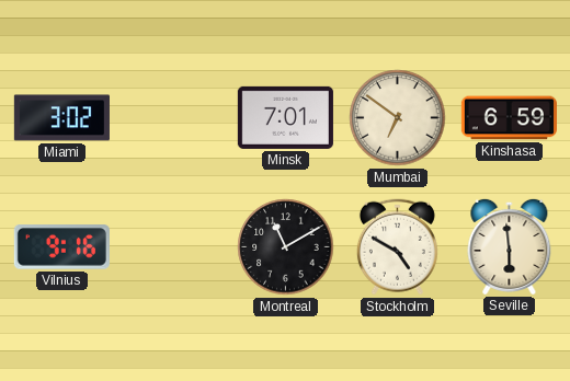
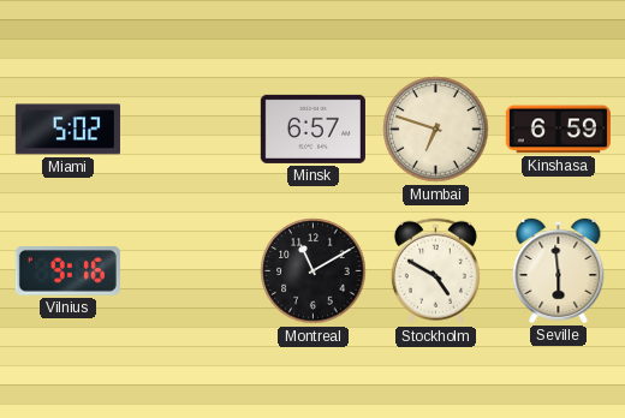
Miami: 3:02 -> 5:02
Minsk: 7:01 -> 6:57
Mumbai: 6:51 -> 6:48
